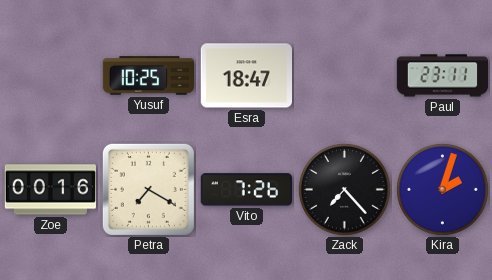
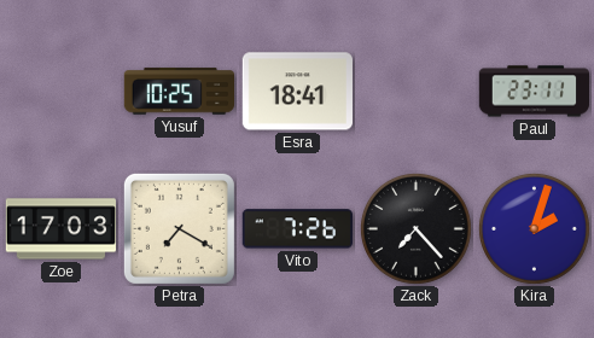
Esra: 18:47 -> 18:41
Zoe: 00:16 -> 17:03
